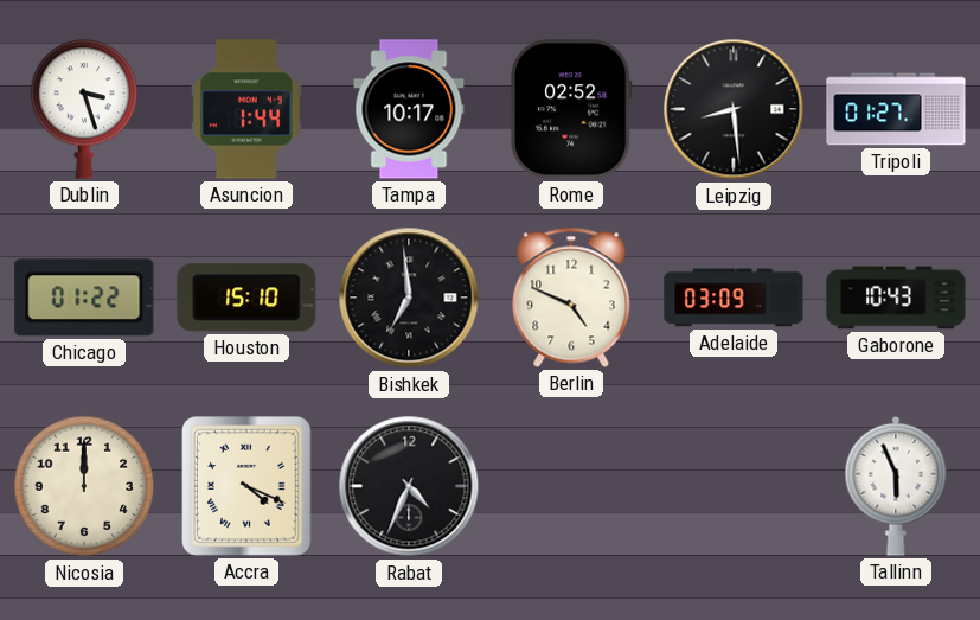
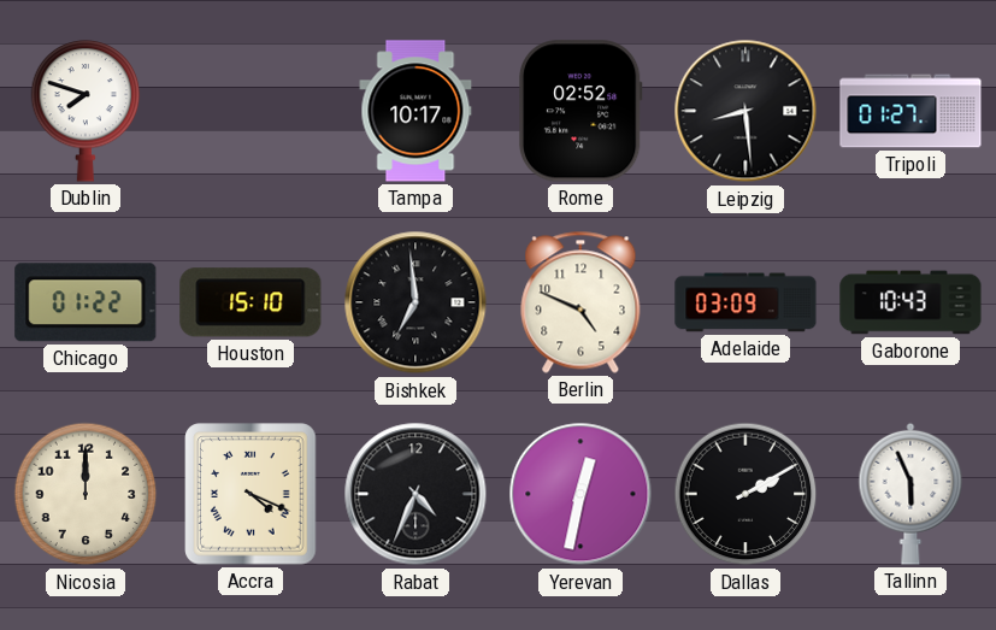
Dublin: 3:27 -> 7:48
Asuncion: 1:44 -> none
Yerevan: none -> 12:32
Dallas: none -> 2:10
